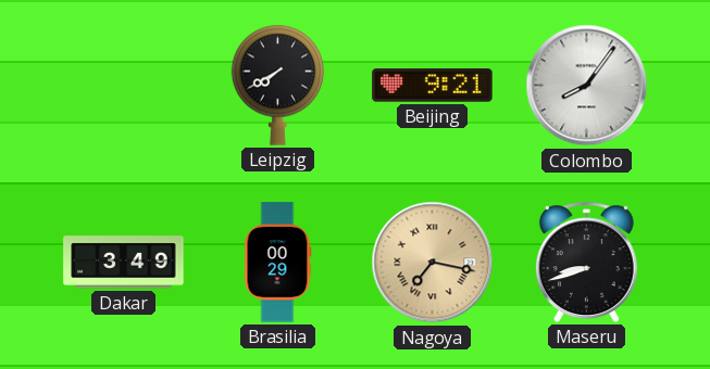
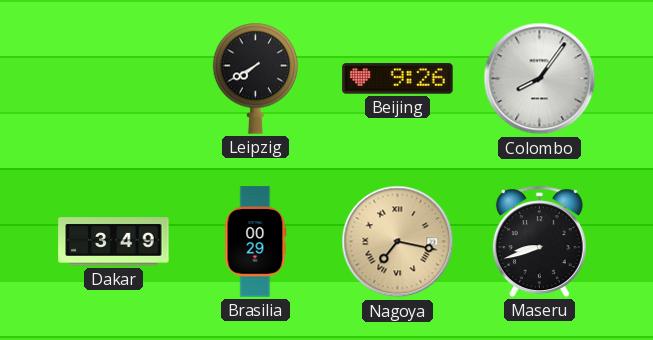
Beijing: 9:21 -> 9:26
